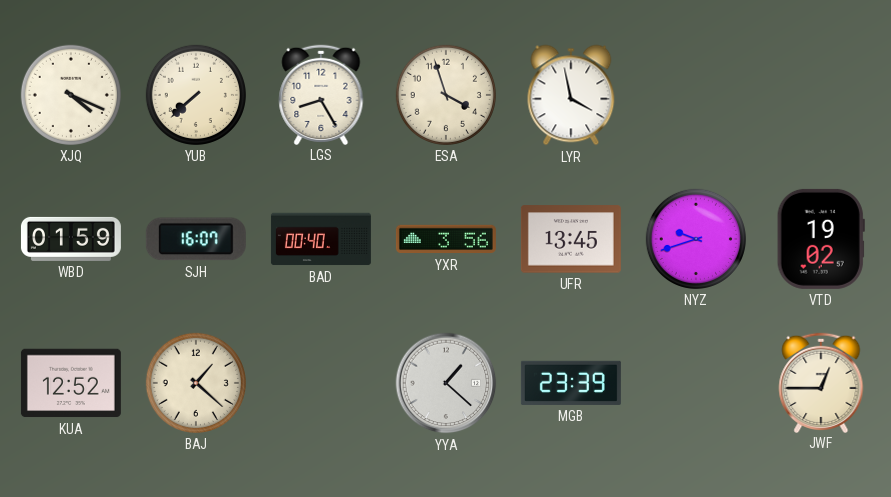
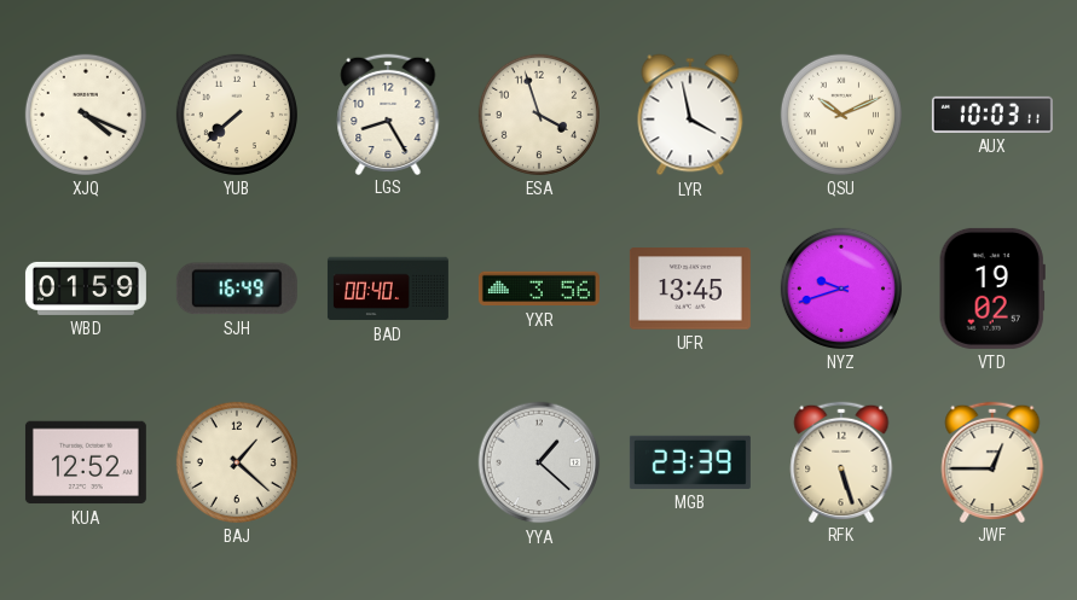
QSU: none -> 10:11
AUX: none -> 10:03
SJH: 16:07 -> 16:49
RFK: none -> 5:27
